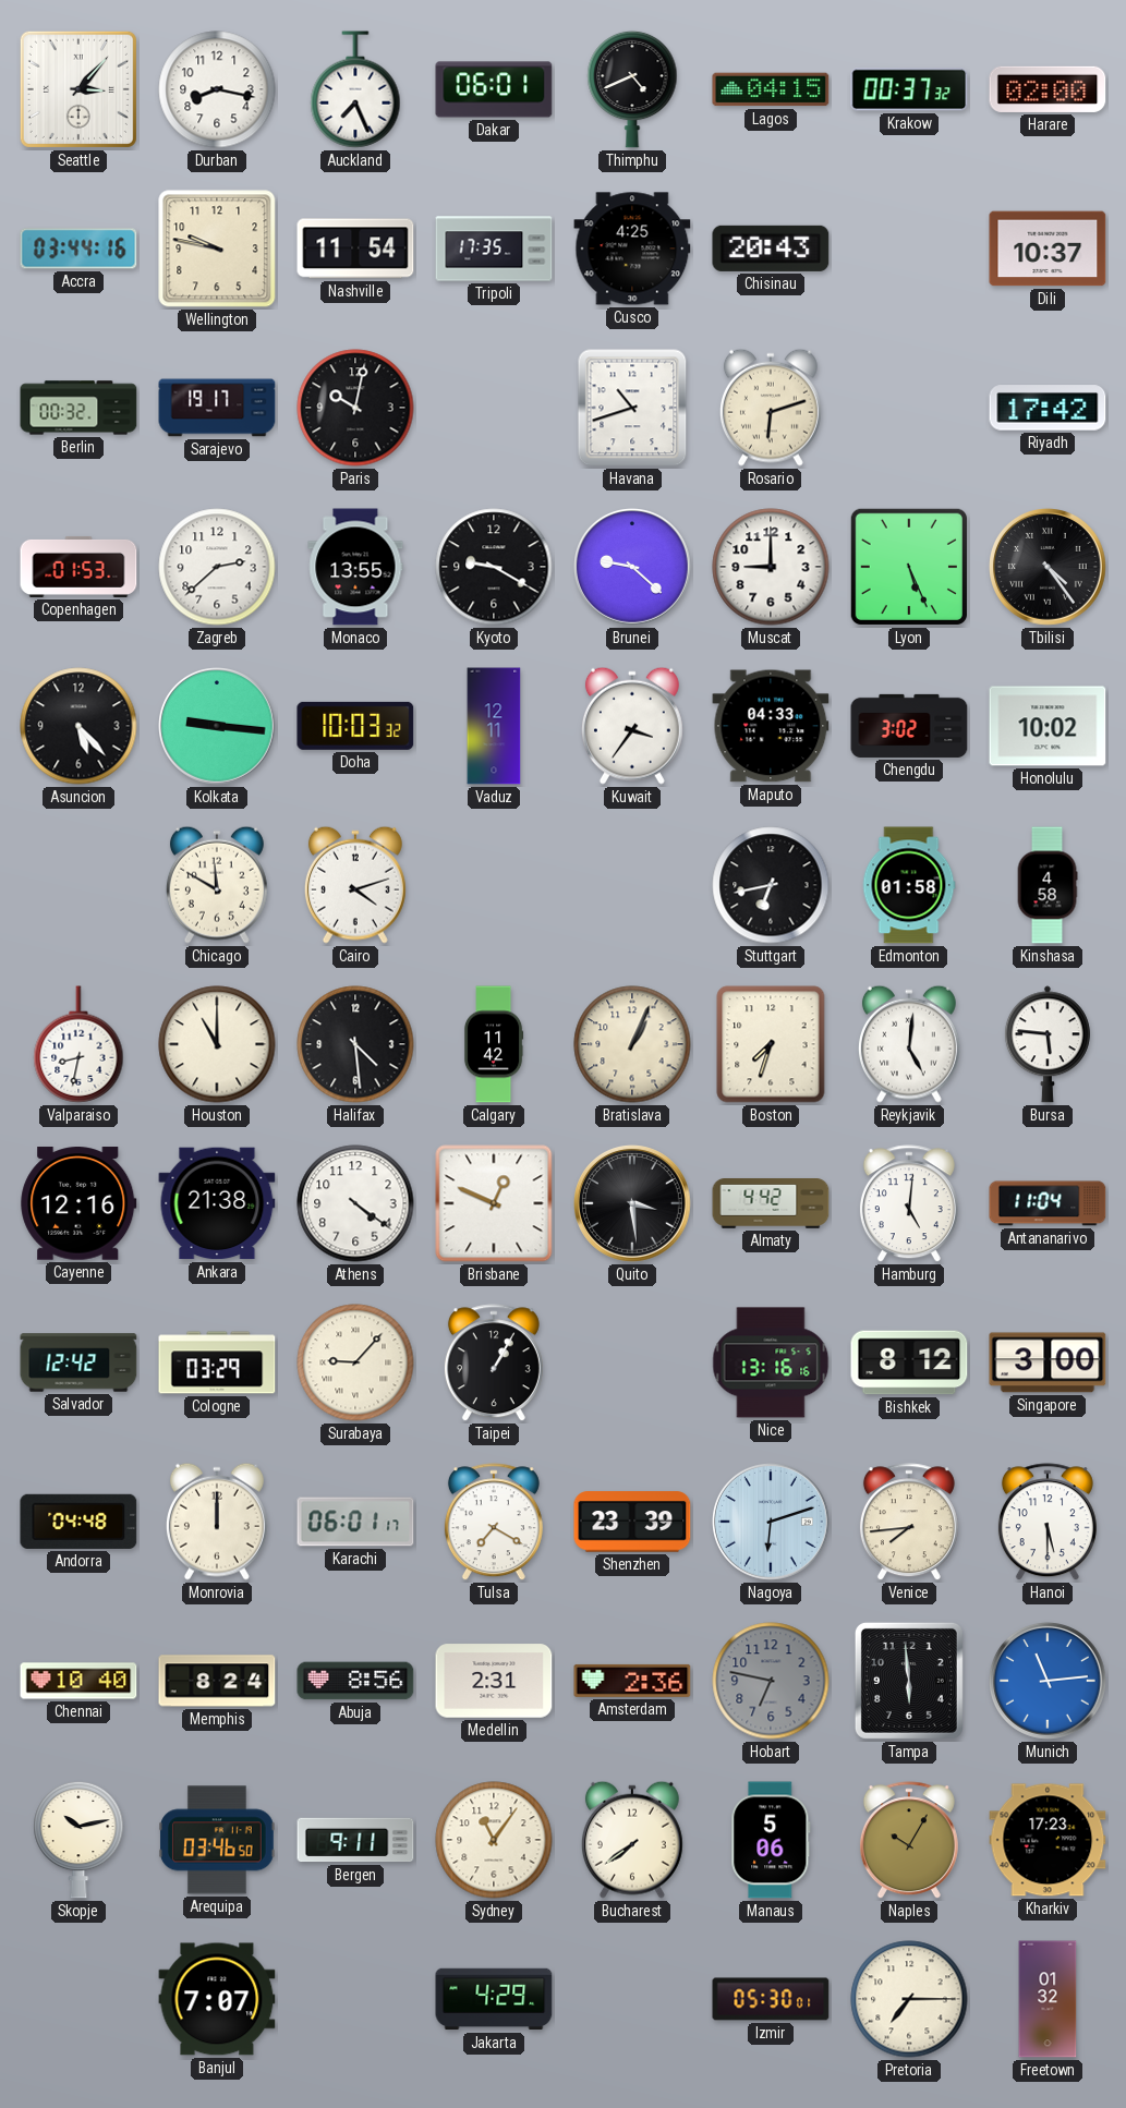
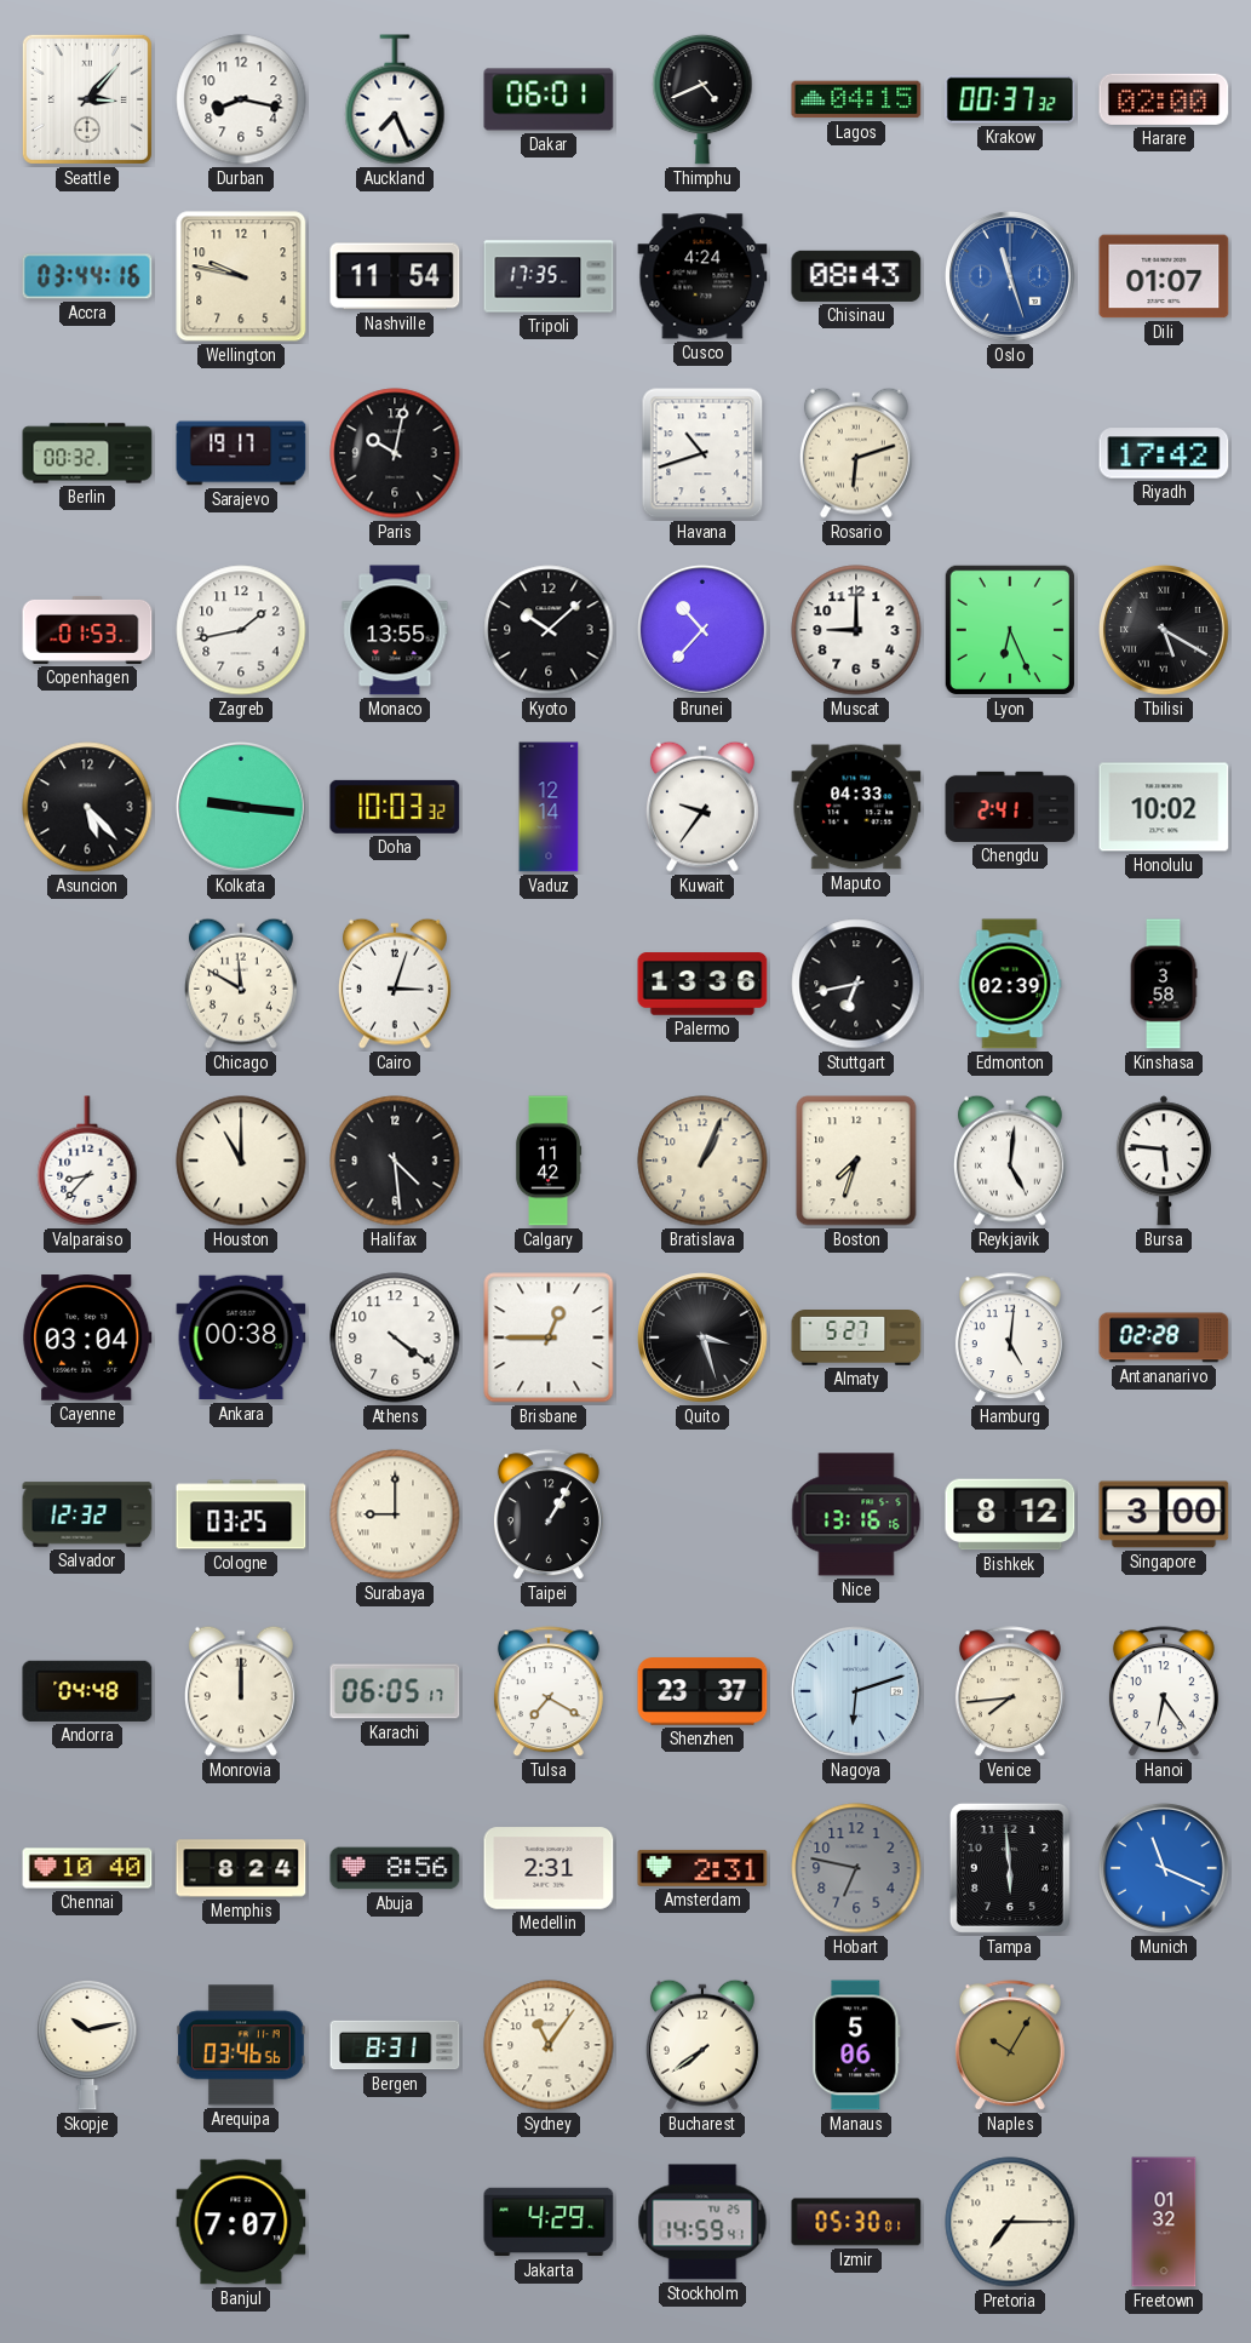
Cusco: 4:25 -> 4:24
Chisinau: 20:43 -> 08:43
Oslo: none -> 11:27
Dili: 10:37 -> 01:07
Zagreb: 2:38 -> 1:43
Kyoto: 9:20 -> 10:08
Brunei: 9:22 -> 10:37
Lyon: 5:26 -> 6:26
Tbilisi: 4:24 -> 5:20
Vaduz: 12:11 -> 12:14
Kuwait: 3:36 -> 9:36
Chengdu: 3:02 -> 2:41
Cairo: 4:12 -> 3:03
Palermo: none -> 13:36
Edmonton: 01:58 -> 02:39
Kinshasa: 4:58 -> 3:58
Valparaiso: 8:32 -> 8:37
Cayenne: 12:16 -> 03:04
Ankara: 21:38 -> 00:38
Brisbane: 12:49 -> 12:45
Quito: 3:29 -> 3:27
Almaty: 4:42 -> 5:27
Antananarivo: 11:04 -> 02:28
Salvador: 12:42 -> 12:32
Cologne: 03:29 -> 03:25
Surabaya: 9:07 -> 9:00
Karachi: 06:01 -> 06:05
Shenzhen: 23:39 -> 23:37
Hanoi: 5:30 -> 6:24
Amsterdam: 2:36 -> 2:31
Munich: 11:14 -> 11:19
Arequipa: 03:46:50 -> 03:46:56
Bergen: 9:11 -> 8:31
Kharkiv: 17:23 -> none
Stockholm: none -> 14:59
